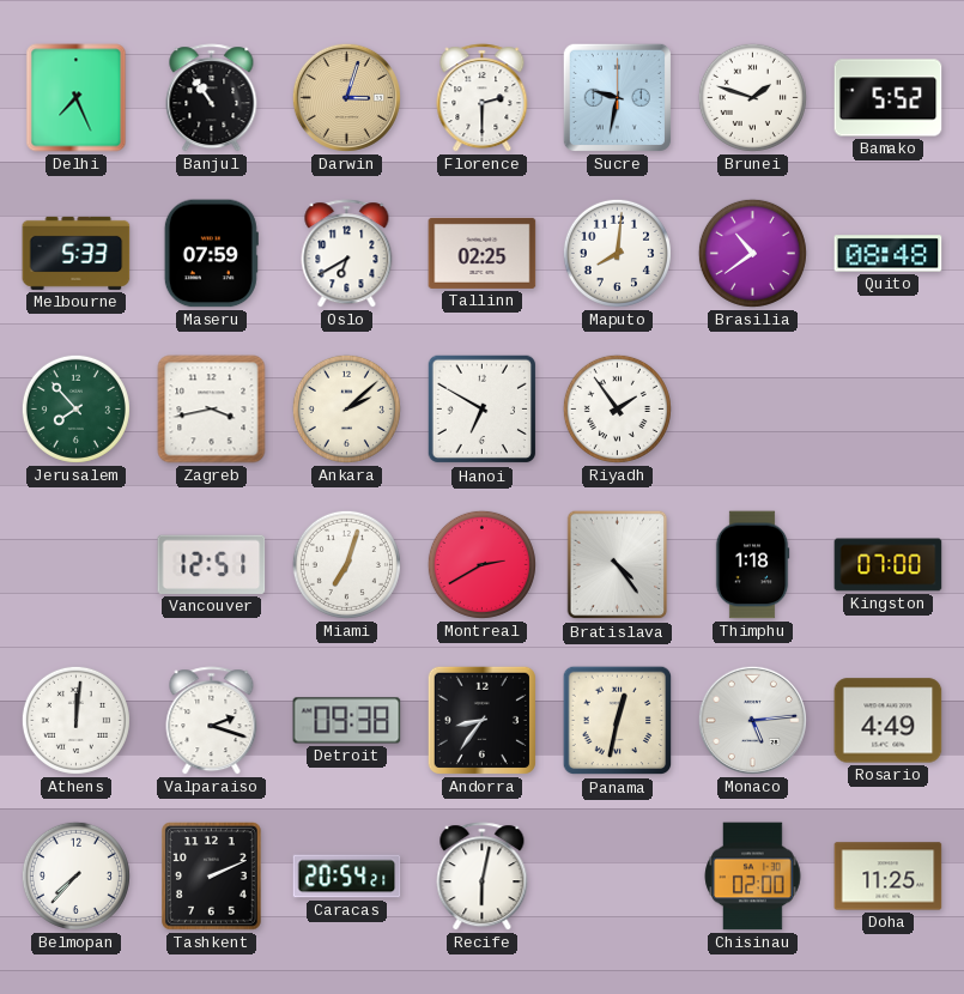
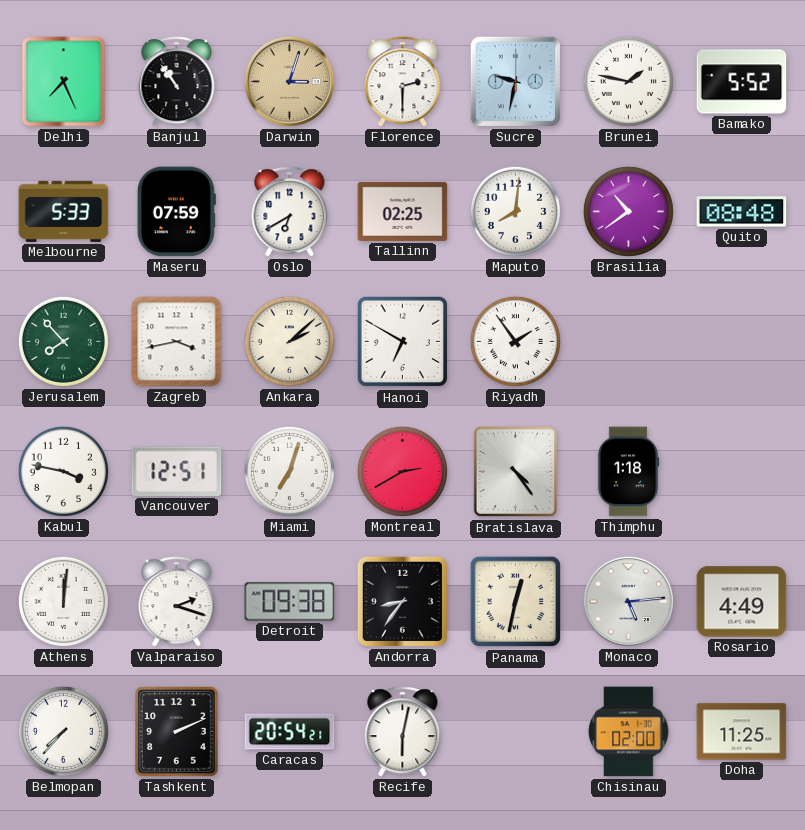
Brunei: 1:48 -> 1:47
Kabul: none -> 3:47
Kingston: 07:00 -> none
